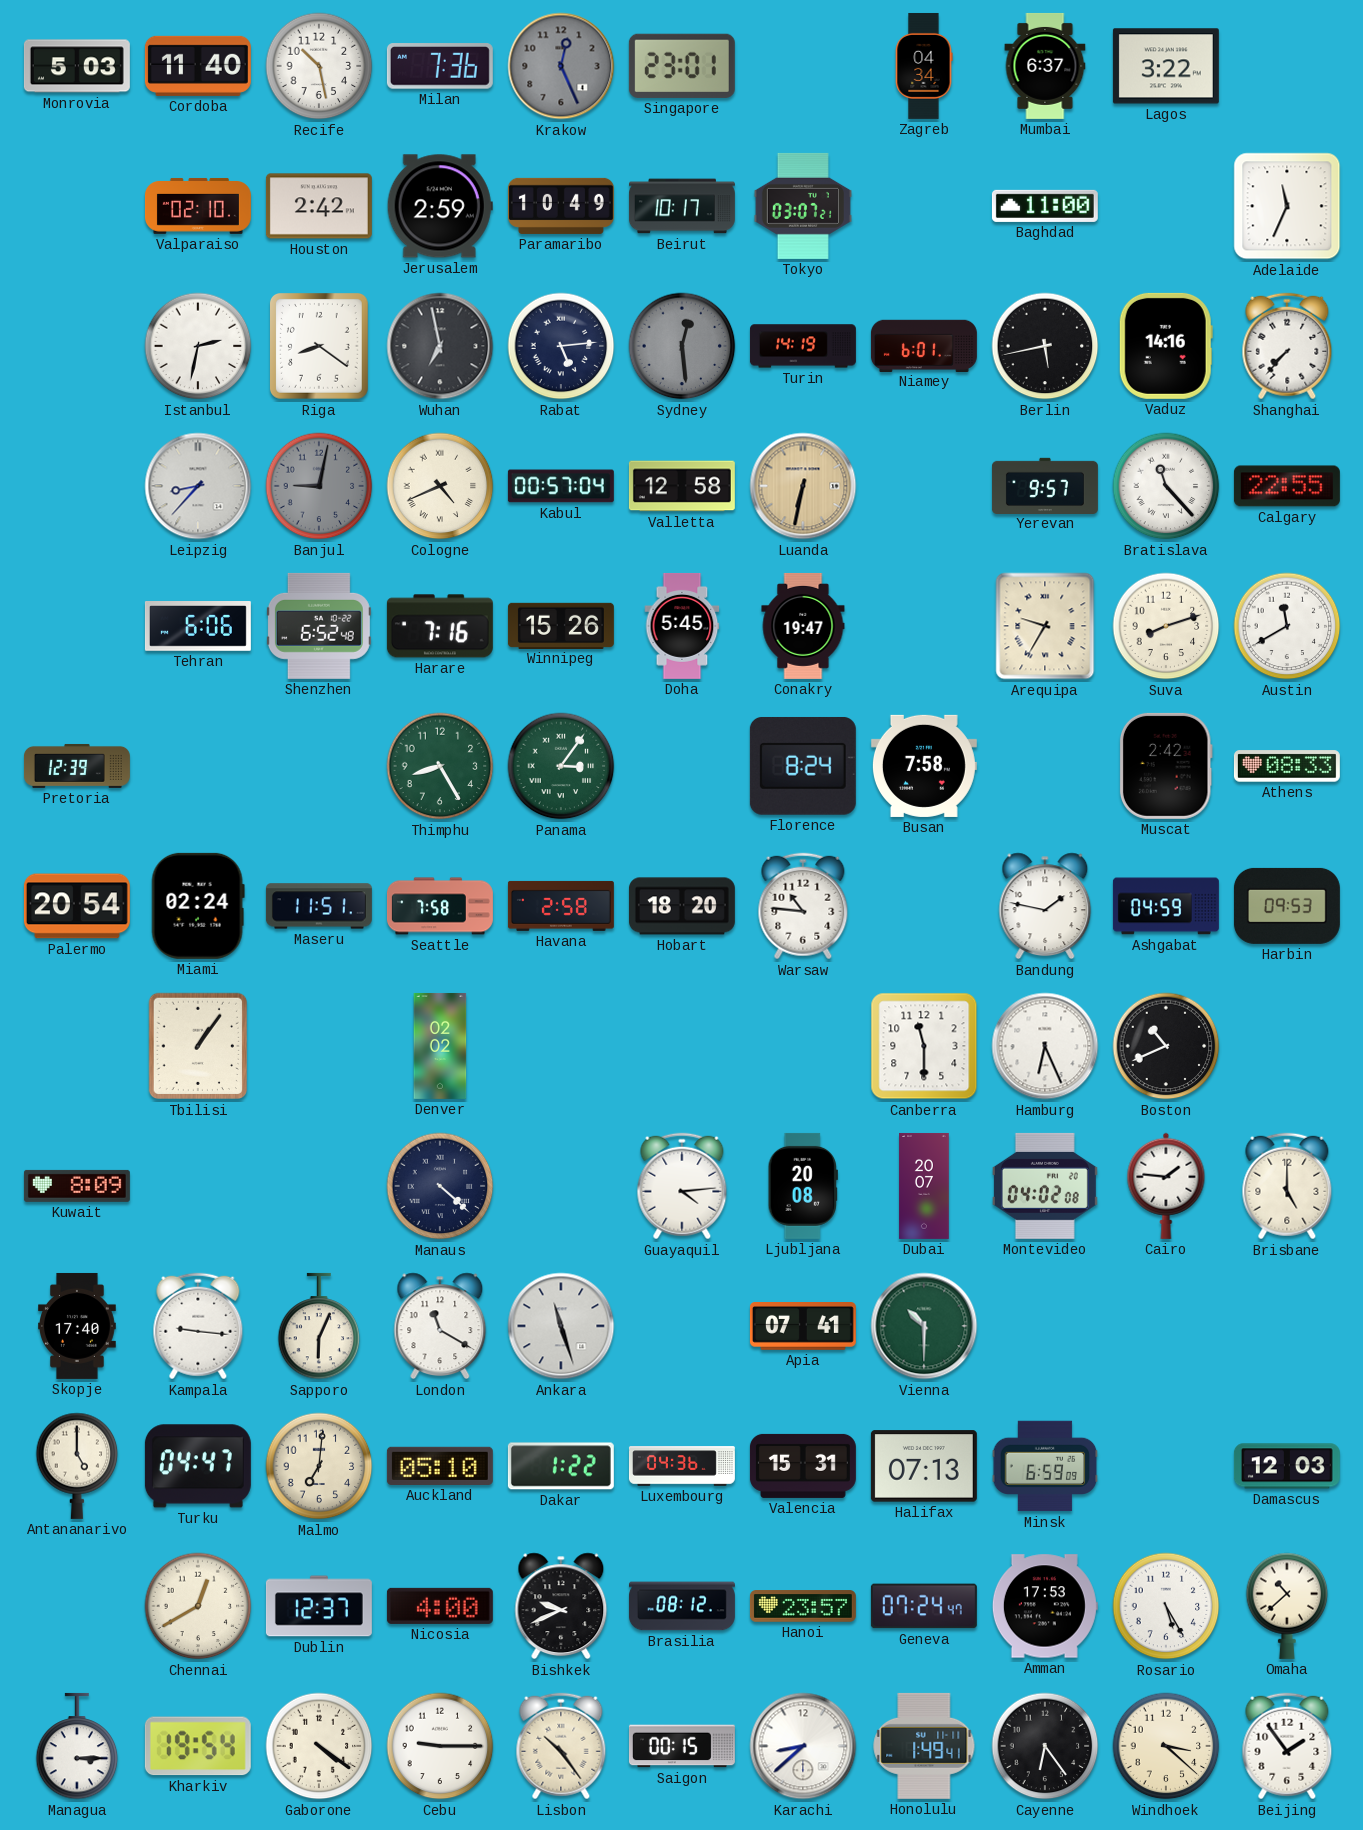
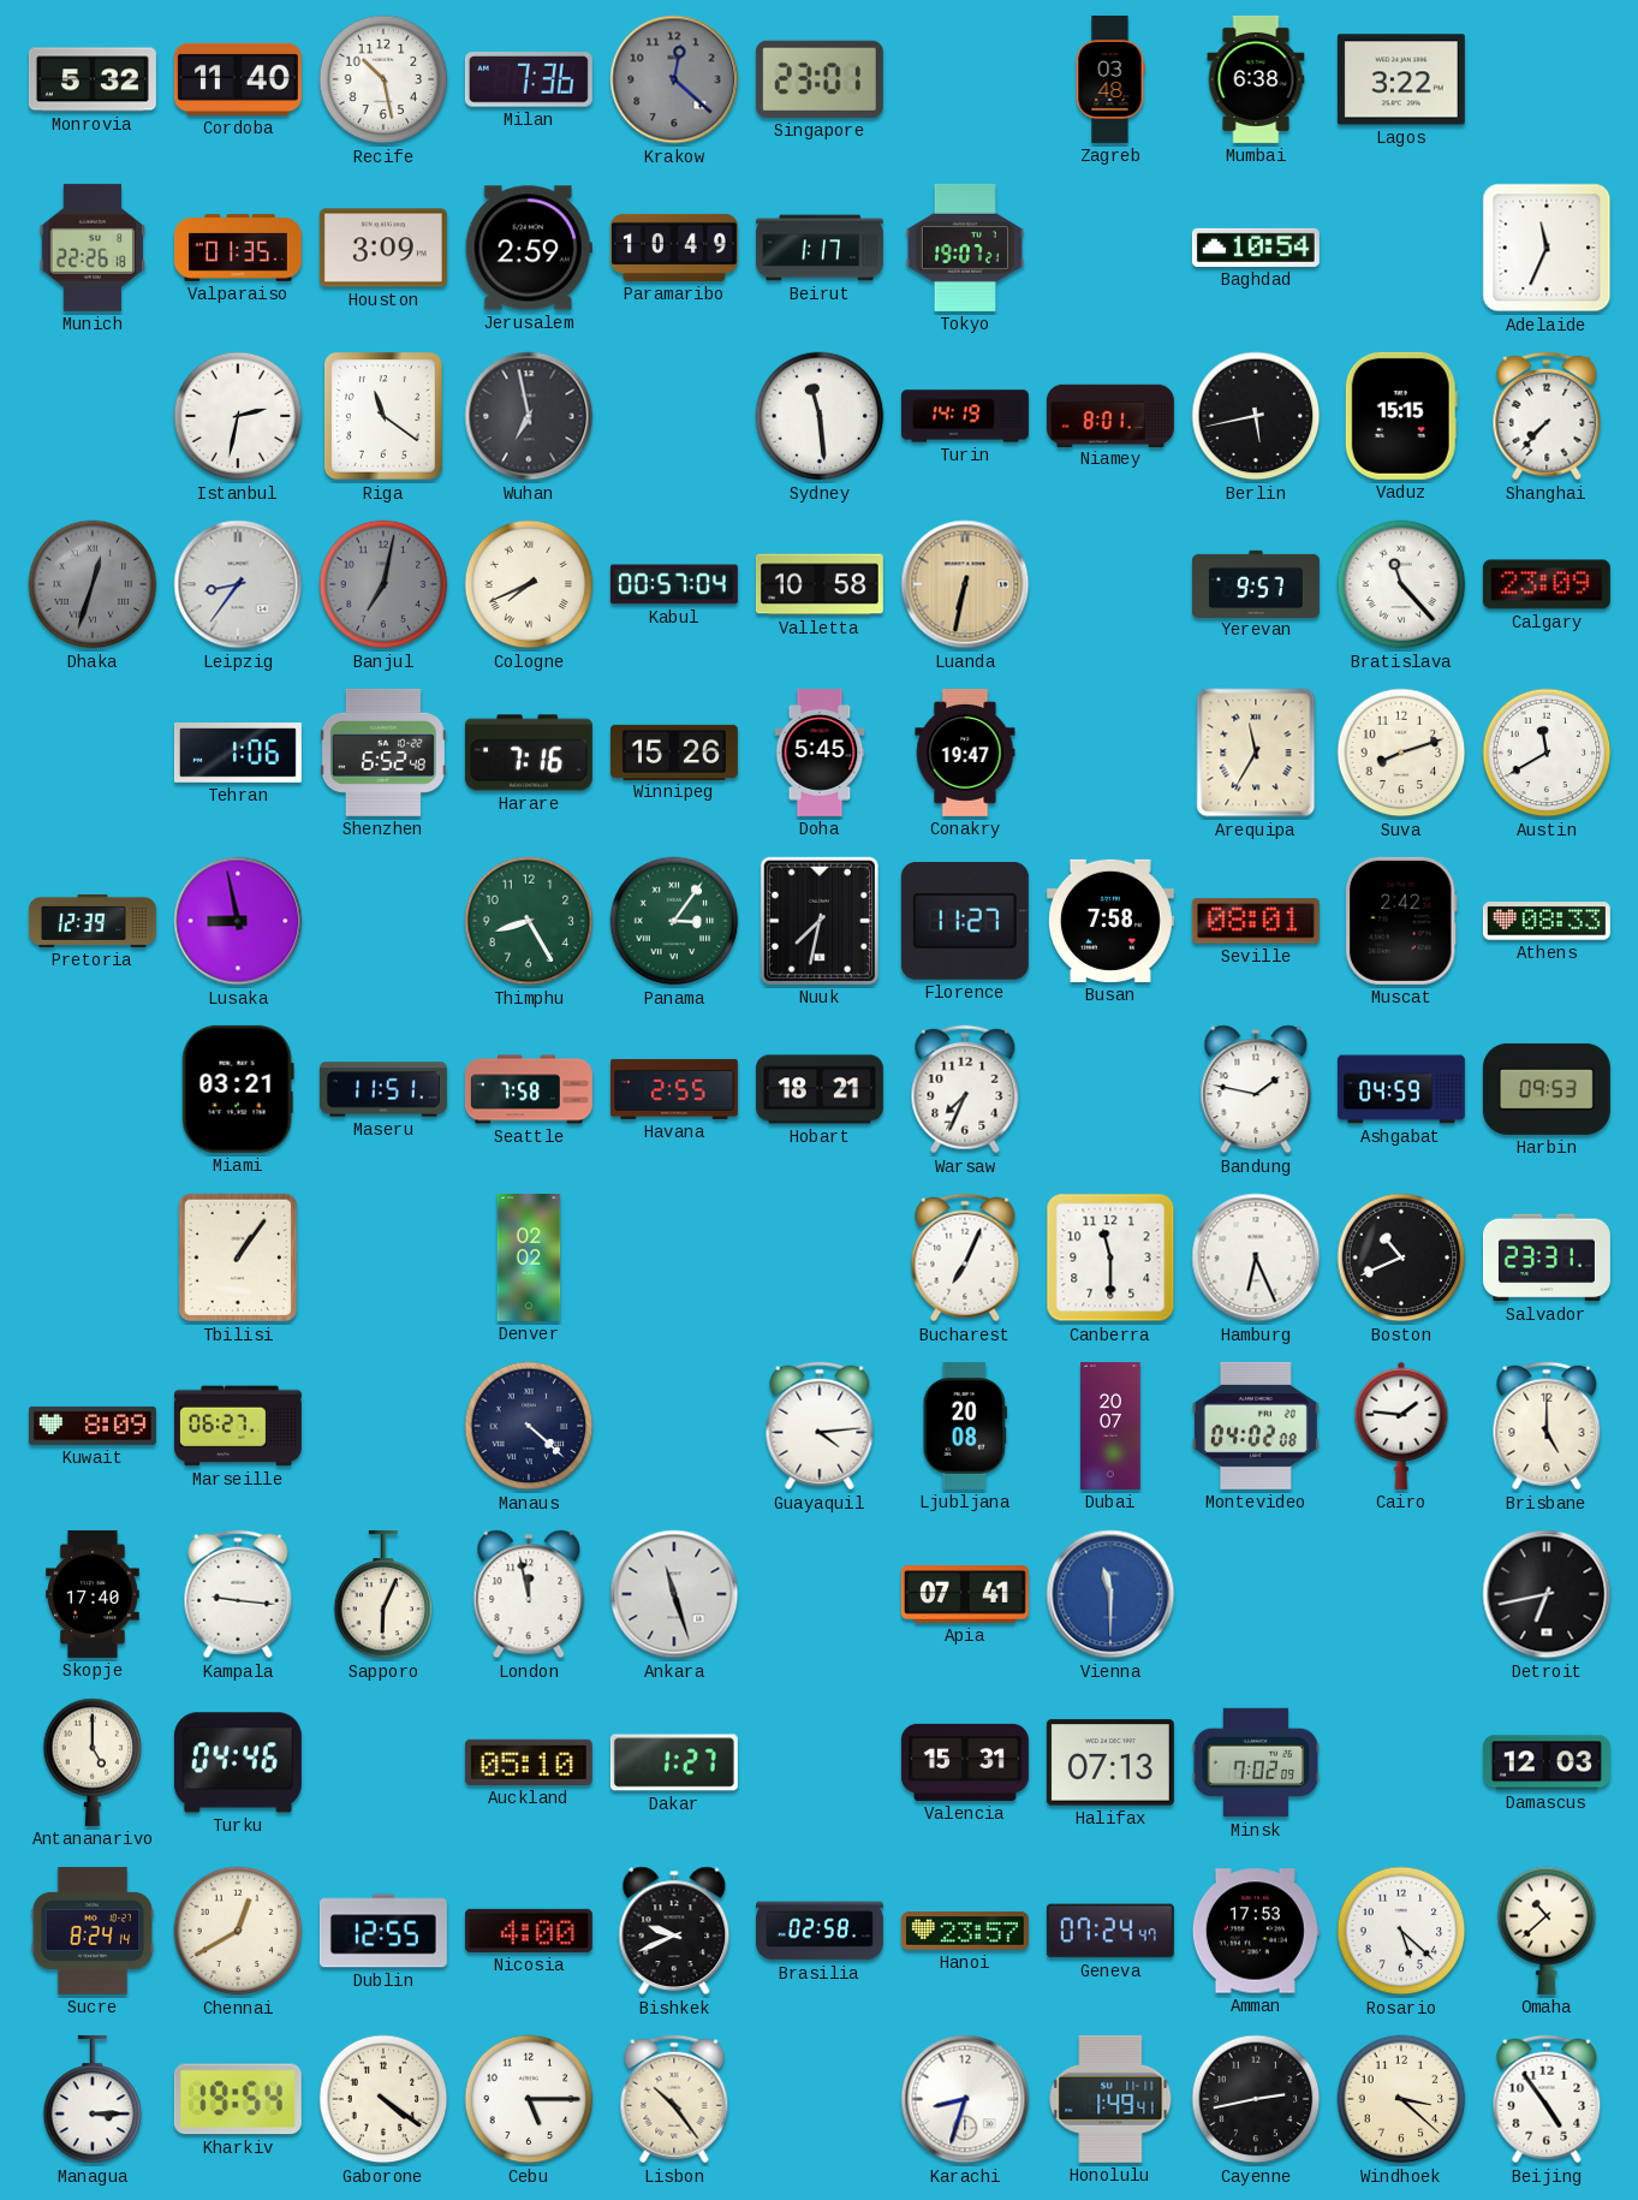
Monrovia: 5:03 -> 5:32
Krakow: 12:26 -> 12:22
Zagreb: 04:34 -> 03:48
Mumbai: 6:37 -> 6:38
Munich: none -> 22:26
Valparaiso: 02:10 -> 01:35
Houston: 2:42 -> 3:09
Beirut: 10:17 -> 1:17
Tokyo: 03:07 -> 19:07
Baghdad: 11:00 -> 10:54
Riga: 8:21 -> 11:21
Rabat: 5:14 -> none
Sydney: 12:29 -> 11:29
Sydney dial: grey -> white
Niamey: 6:01 -> 8:01
Vaduz: 14:16 -> 15:15
Dhaka: none -> 12:33
Leipzig: 8:37 -> 8:36
Banjul: 9:02 -> 7:02
Cologne: 4:41 -> 7:41
Valletta: 12:58 -> 10:58
Calgary: 22:55 -> 23:09
Tehran: 6:06 -> 1:06
Arequipa: 9:35 -> 11:35
Lusaka: none -> 8:58
Nuuk: none -> 7:32
Florence: 8:24 -> 11:27
Seville: none -> 08:01
Palermo: 20:54 -> none
Miami: 02:24 -> 03:21
Havana: 2:58 -> 2:55
Hobart: 18:20 -> 18:21
Warsaw: 10:46 -> 7:34
Bucharest: none -> 7:04
Salvador: none -> 23:31
Marseille: none -> 06:27
London: 11:20 -> 11:58
Vienna: 10:30 -> 11:30
Vienna dial: green -> blue
Detroit: none -> 6:43
Turku: 04:47 -> 04:46
Malmo: 7:01 -> none
Dakar: 1:22 -> 1:27
Luxembourg: 04:36 -> none
Minsk: 6:59 -> 7:02
Sucre: none -> 8:24
Dublin: 12:37 -> 12:55
Brasilia: 08:12 -> 02:58
Rosario: 5:25 -> 5:22
Cebu: 9:15 -> 5:15
Saigon: 00:15 -> none
Karachi: 8:38 -> 8:33
Cayenne: 6:24 -> 2:43
Beijing: 1:54 -> 4:54
